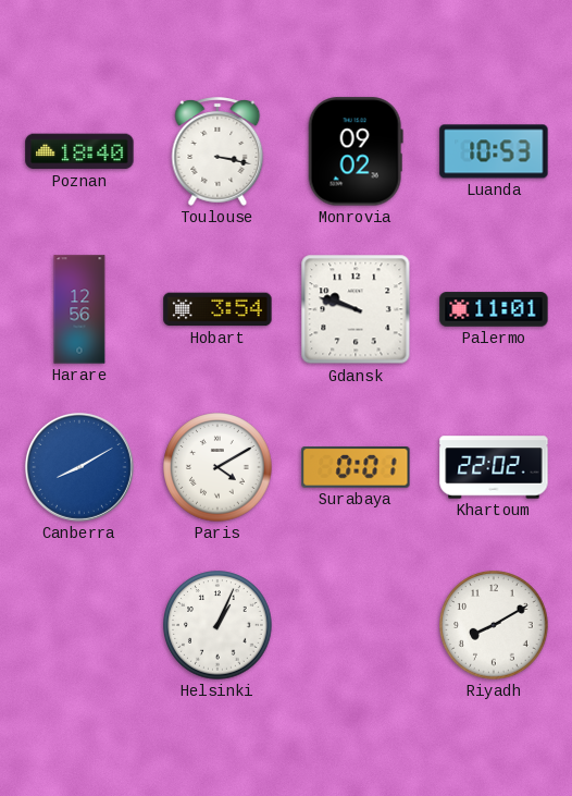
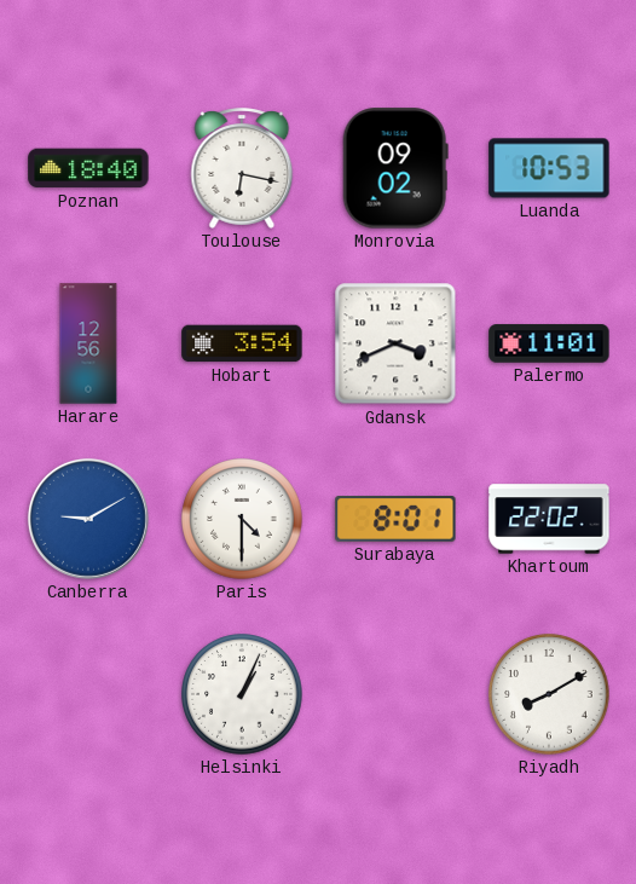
Toulouse: 3:17 -> 6:17
Gdansk: 9:48 -> 3:41
Canberra: 8:10 -> 9:10
Paris: 4:10 -> 4:30
Surabaya: 0:01 -> 8:01
